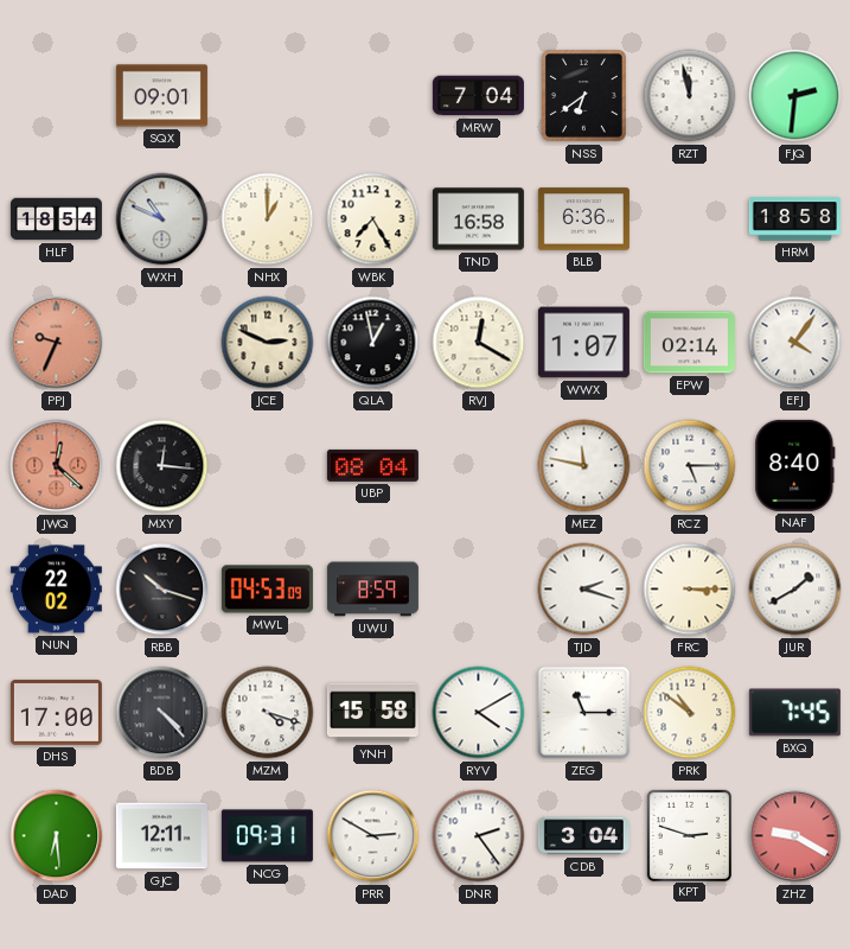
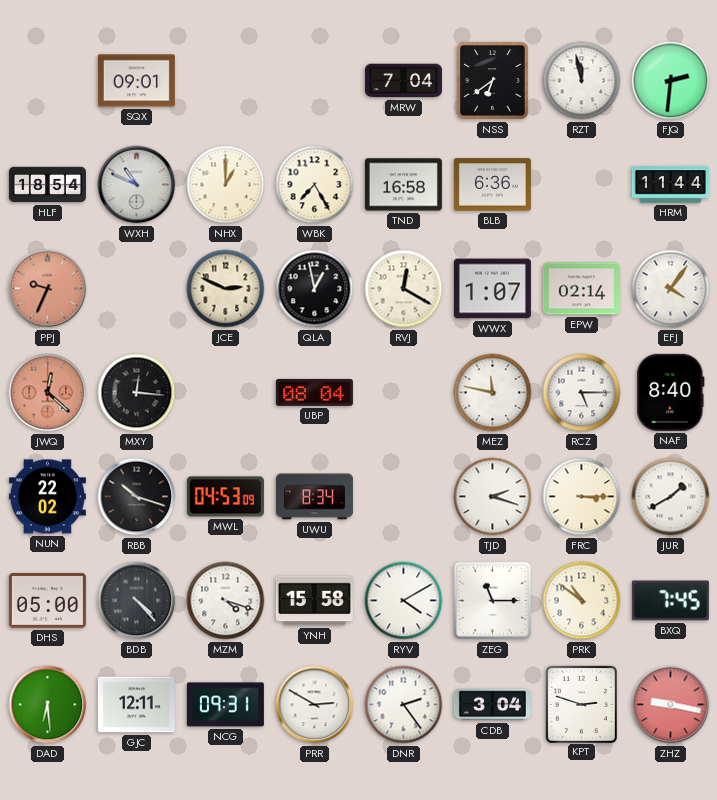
HRM: 18:58 -> 11:44
UWU: 8:59 -> 8:34
DHS: 17:00 -> 05:00
ZHZ: 9:20 -> 9:17
